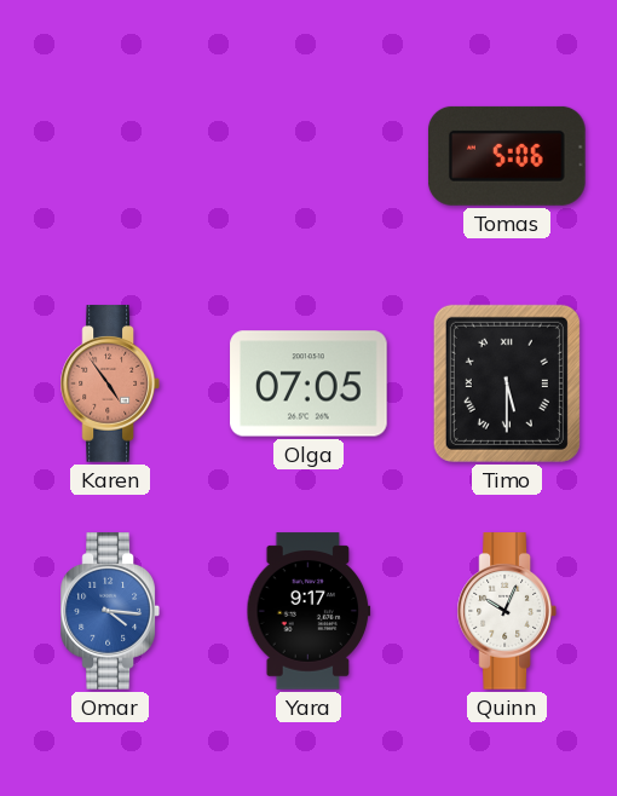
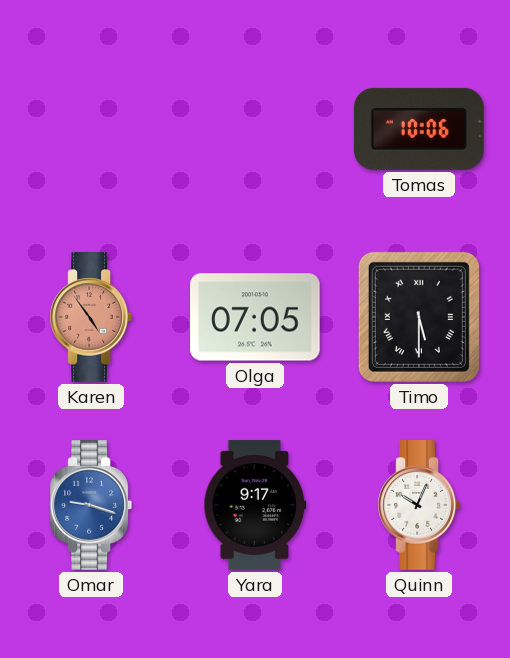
Tomas: 5:06 -> 10:06
Omar: 4:16 -> 9:18
